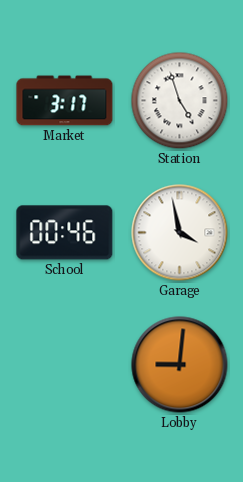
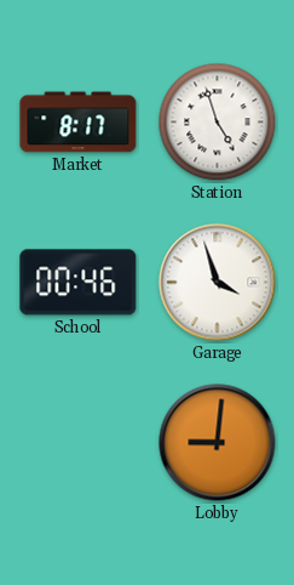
Market: 3:17 -> 8:17
Garage: 3:58 -> 3:57
